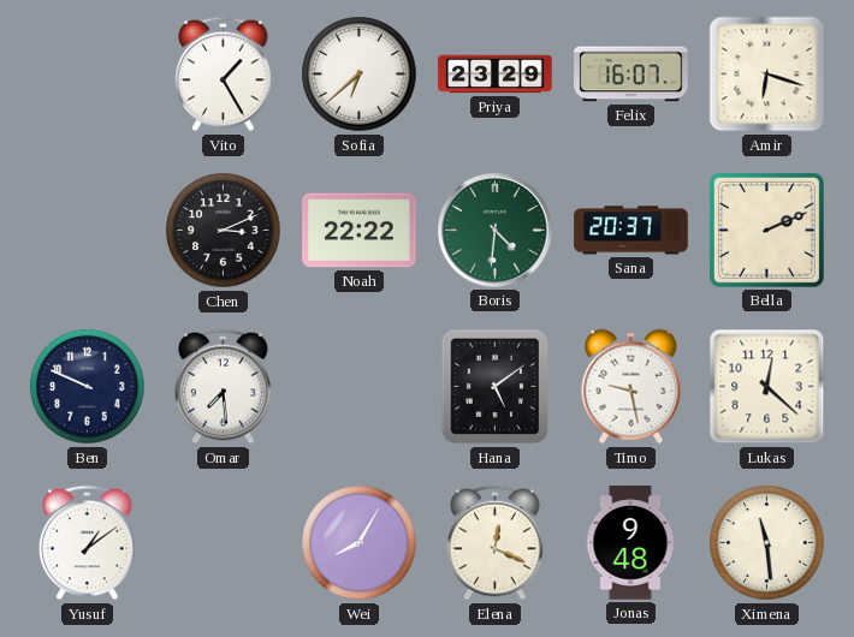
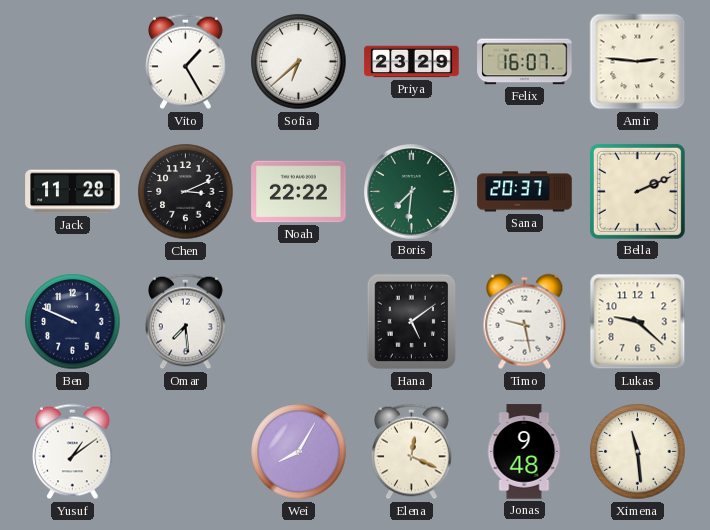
Amir: 6:18 -> 2:46
Jack: none -> 11:28
Boris: 4:31 -> 7:31
Lukas: 12:22 -> 9:22
